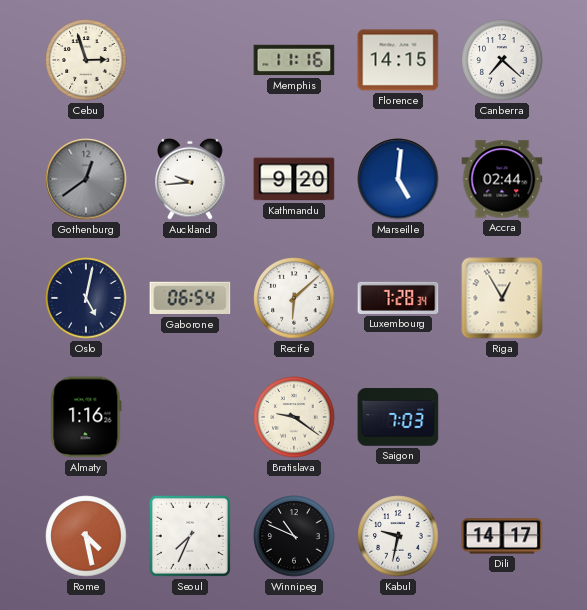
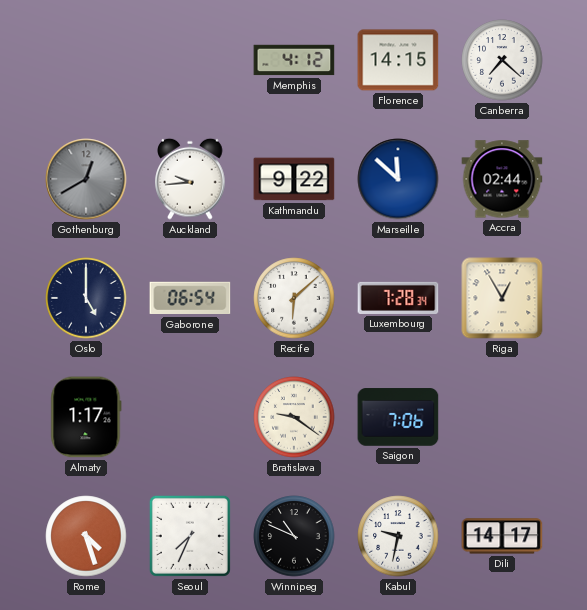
Cebu: 2:57 -> none
Memphis: 11:16 -> 4:12
Gothenburg: 12:39 -> 12:40
Kathmandu: 9:20 -> 9:22
Marseille: 5:01 -> 11:52
Oslo: 5:02 -> 5:00
Almaty: 1:16 -> 1:17
Saigon: 7:03 -> 7:06
Rome: 4:28 -> 4:27
